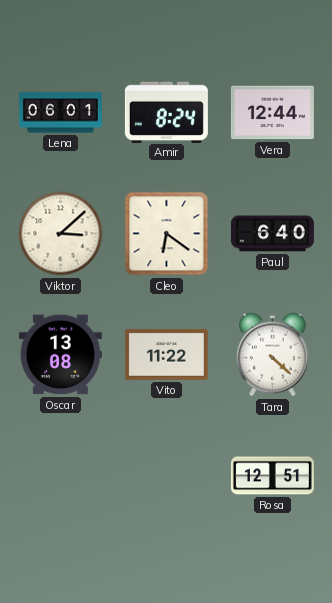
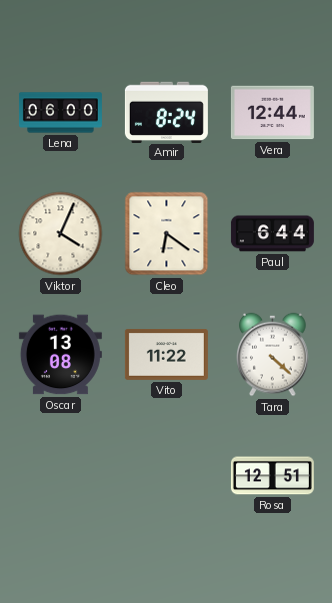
Lena: 06:01 -> 06:00
Viktor: 3:08 -> 4:04
Paul: 6:40 -> 6:44
